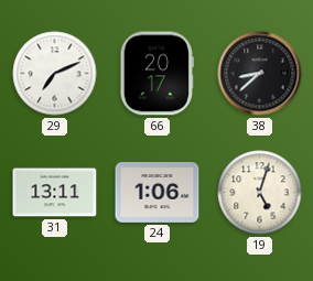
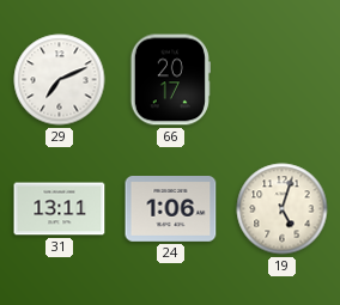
38: 8:38 -> none
